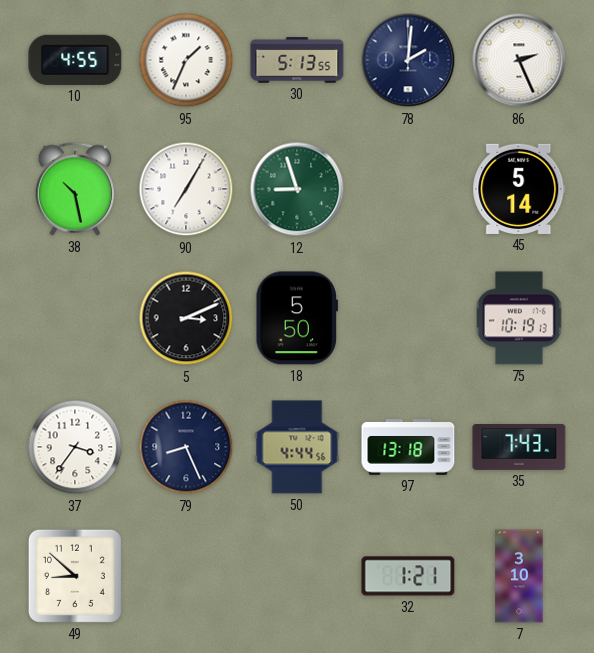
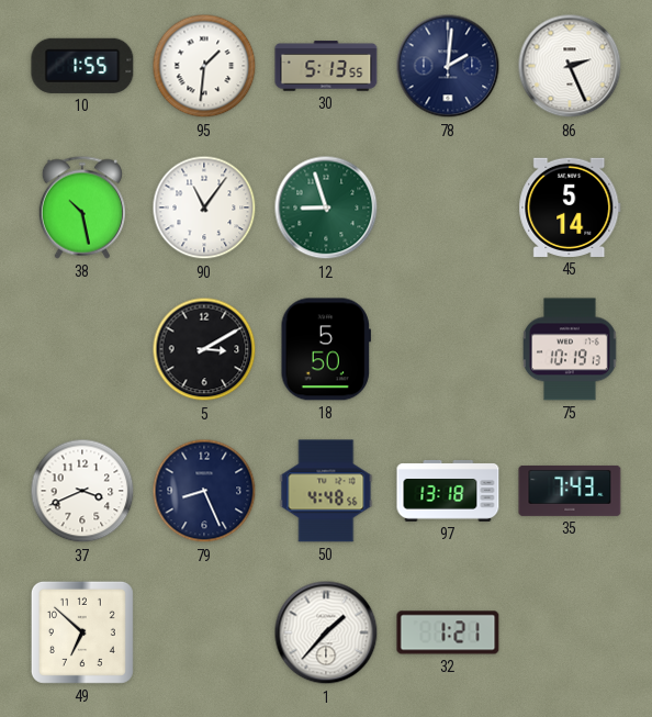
10: 4:55 -> 1:55
95: 1:34 -> 1:31
90: 7:05 -> 11:06
5: 3:11 -> 3:10
37: 3:36 -> 3:41
50: 4:44 -> 4:48
49: 8:52 -> 6:52
1: none -> 1:37
7: 3:10 -> none
